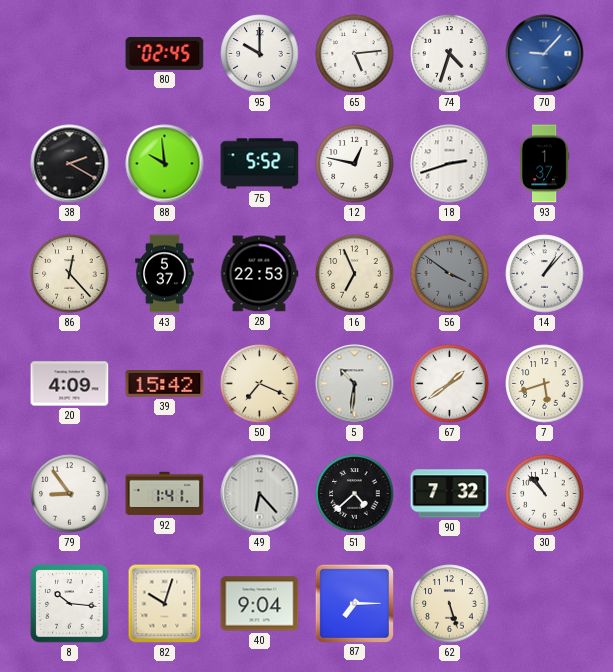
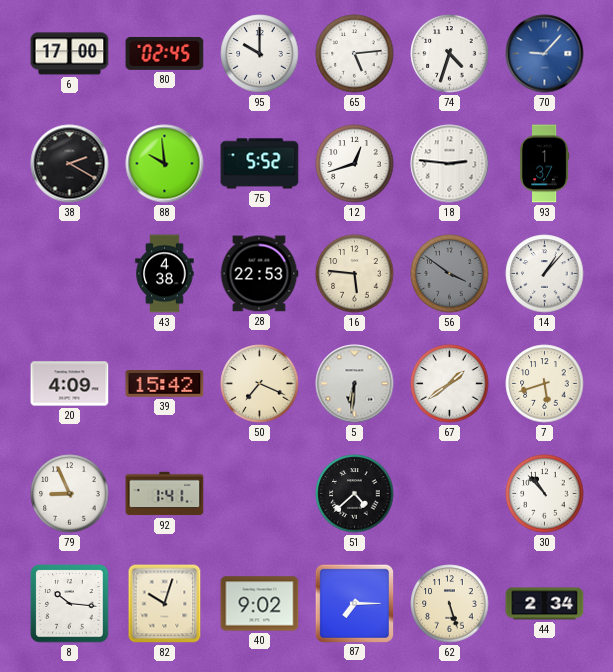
6: none -> 17:00
12: 12:47 -> 12:42
18: 2:42 -> 2:46
86: 12:23 -> none
43: 5:37 -> 4:38
16: 6:56 -> 5:46
5: 10:31 -> 6:31
79: 8:54 -> 8:56
49: 6:23 -> none
90: 7:32 -> none
40: 9:04 -> 9:02
44: none -> 2:34
